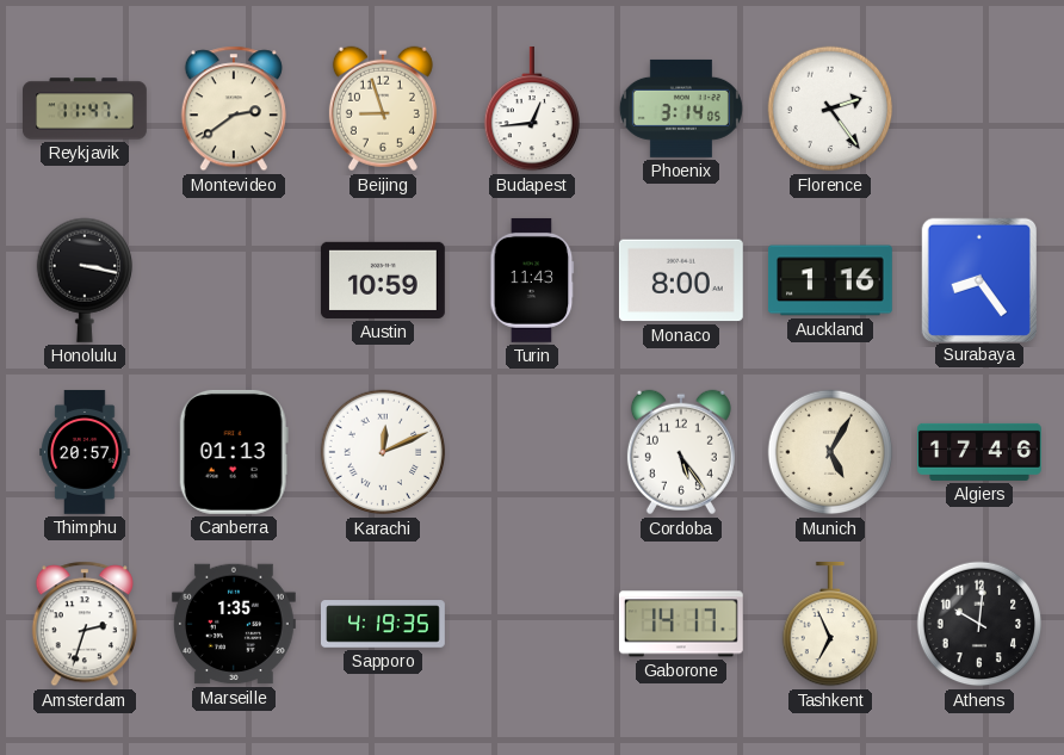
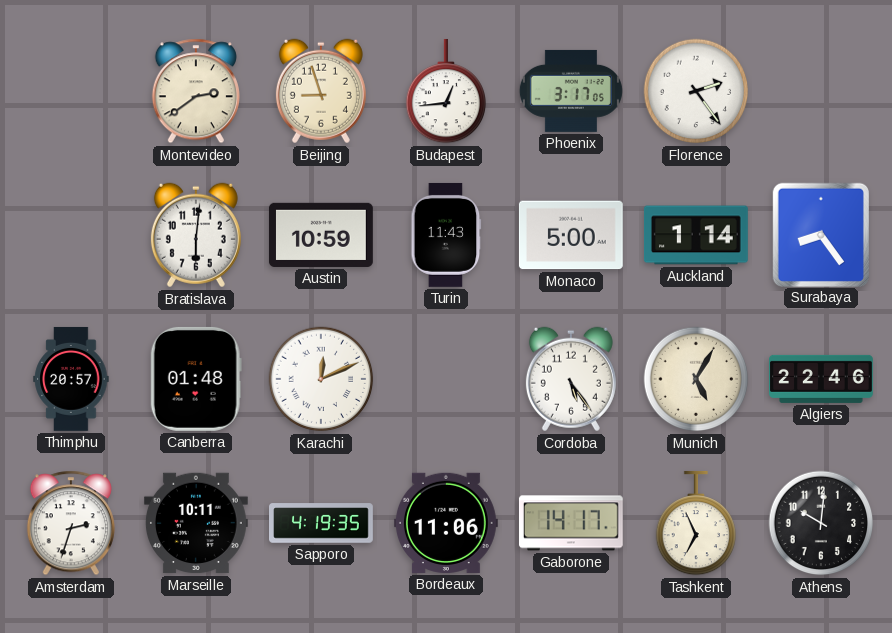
Reykjavik: 11:47 -> none
Phoenix: 3:14 -> 3:17
Honolulu: 3:17 -> none
Bratislava: none -> 6:01
Monaco: 8:00 -> 5:00
Auckland: 1:16 -> 1:14
Canberra: 01:13 -> 01:48
Algiers: 17:46 -> 22:46
Marseille: 1:35 -> 10:11
Bordeaux: none -> 11:06
